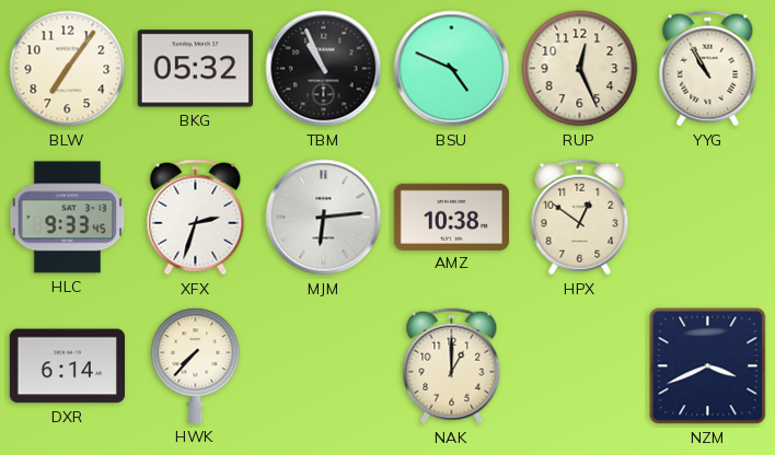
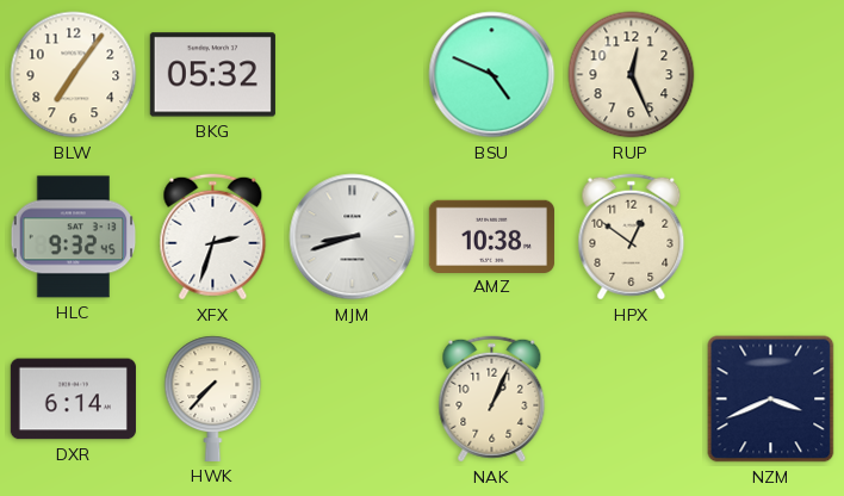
TBM: 10:56 -> none
YYG: 10:55 -> none
HLC: 9:33 -> 9:32
MJM: 6:14 -> 8:42
NAK: 1:00 -> 1:04
